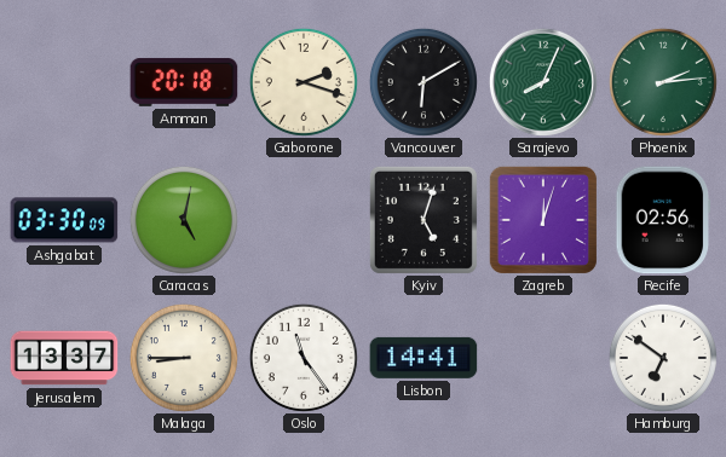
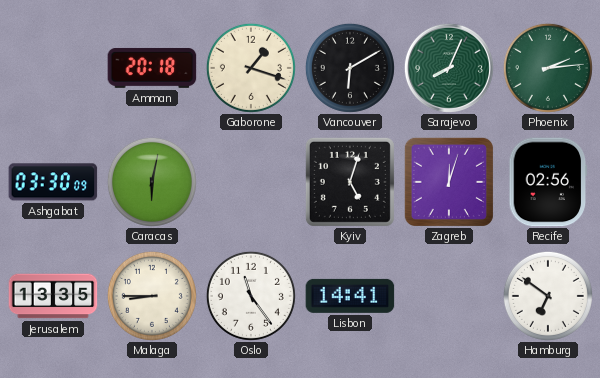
Gaborone: 2:18 -> 1:18
Caracas: 5:02 -> 6:02
Jerusalem: 13:37 -> 13:35
